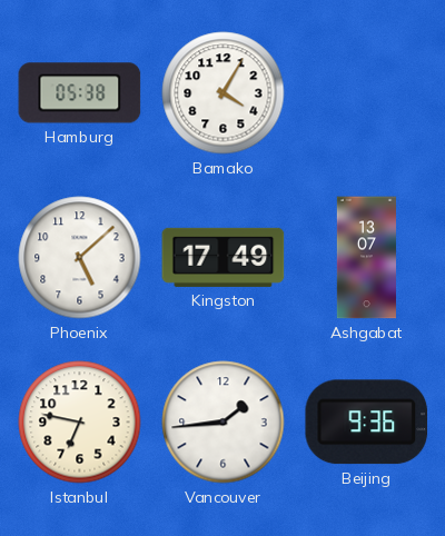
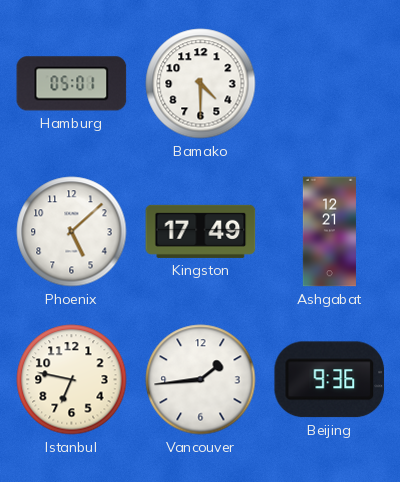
Hamburg: 05:38 -> 05:01
Bamako: 4:05 -> 4:30
Ashgabat: 13:07 -> 12:21
